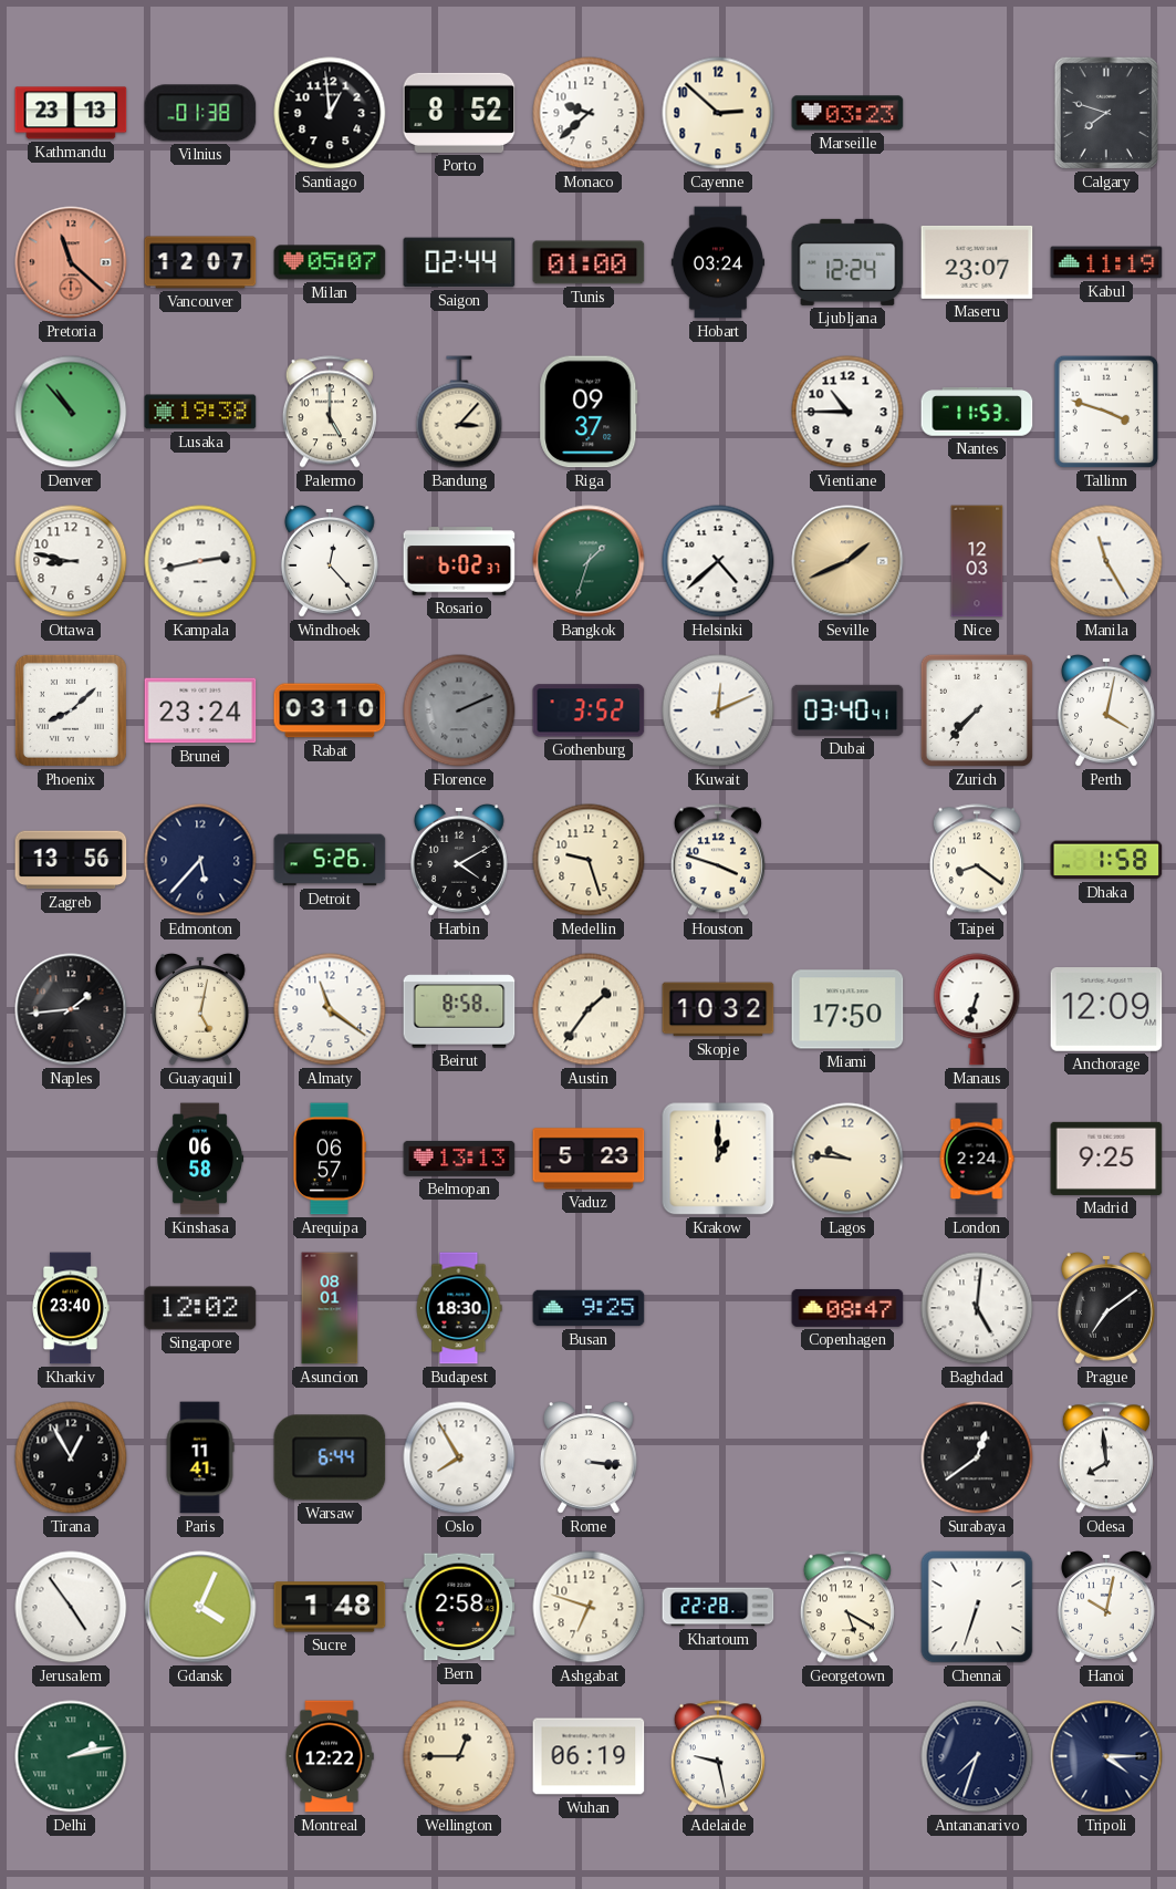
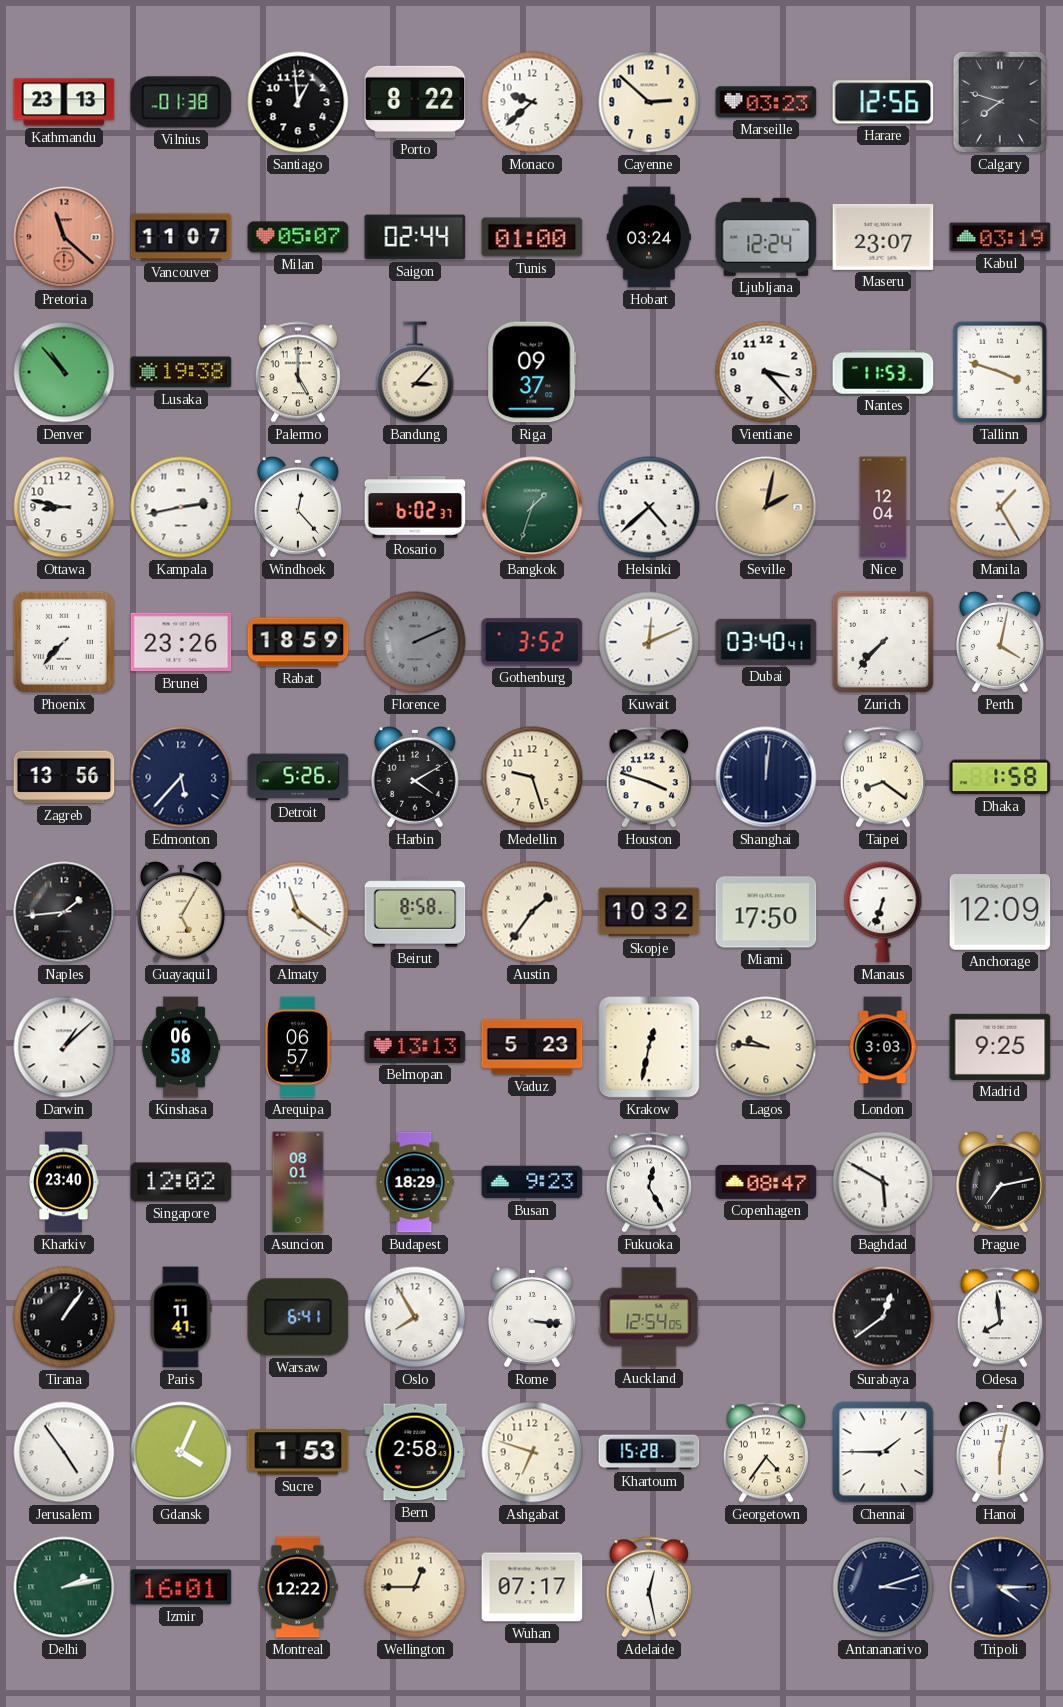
Porto: 8:52 -> 8:22
Harare: none -> 12:56
Vancouver: 12:07 -> 11:07
Kabul: 11:19 -> 03:19
Vientiane: 10:45 -> 3:23
Seville: 1:41 -> 2:02
Nice: 12:03 -> 12:04
Manila: 11:25 -> 1:25
Phoenix: 8:08 -> 7:37
Brunei: 23:24 -> 23:26
Rabat: 03:10 -> 18:59
Shanghai: none -> 12:01
Guayaquil: 5:02 -> 5:05
Darwin: none -> 1:08
Krakow: 1:00 -> 12:32
London: 2:24 -> 3:03
Budapest: 18:30 -> 18:29
Busan: 9:25 -> 9:23
Fukuoka: none -> 12:25
Baghdad: 5:01 -> 5:50
Prague: 7:09 -> 7:13
Tirana: 12:55 -> 1:06
Warsaw: 6:44 -> 6:41
Auckland: none -> 12:54
Sucre: 1:48 -> 1:53
Khartoum: 22:28 -> 15:28
Georgetown: 5:20 -> 4:36
Chennai: 6:33 -> 1:45
Hanoi: 10:02 -> 6:02
Izmir: none -> 16:01
Wuhan: 06:19 -> 07:17
Adelaide: 9:28 -> 12:28
Antananarivo: 7:33 -> 3:12
